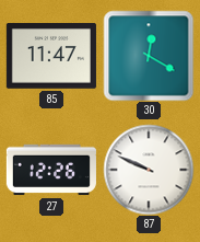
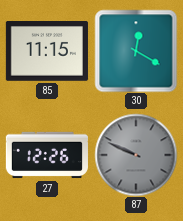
85: 11:47 -> 11:15
87 dial: white -> grey
